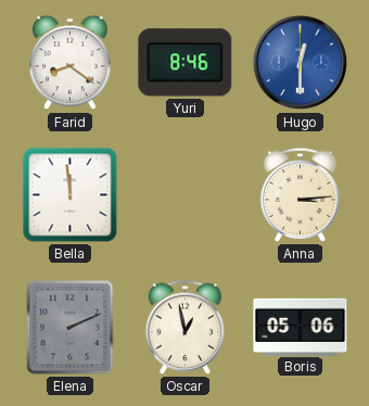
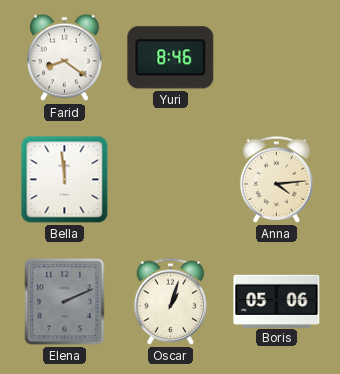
Hugo: 12:30 -> none
Anna: 3:14 -> 4:14
Oscar: 12:58 -> 1:03
